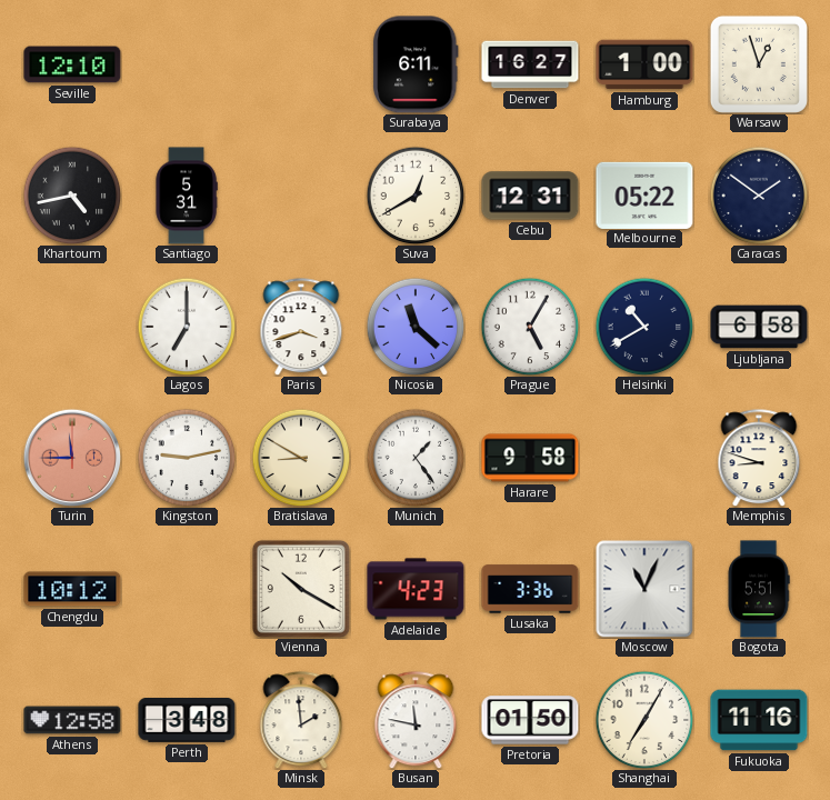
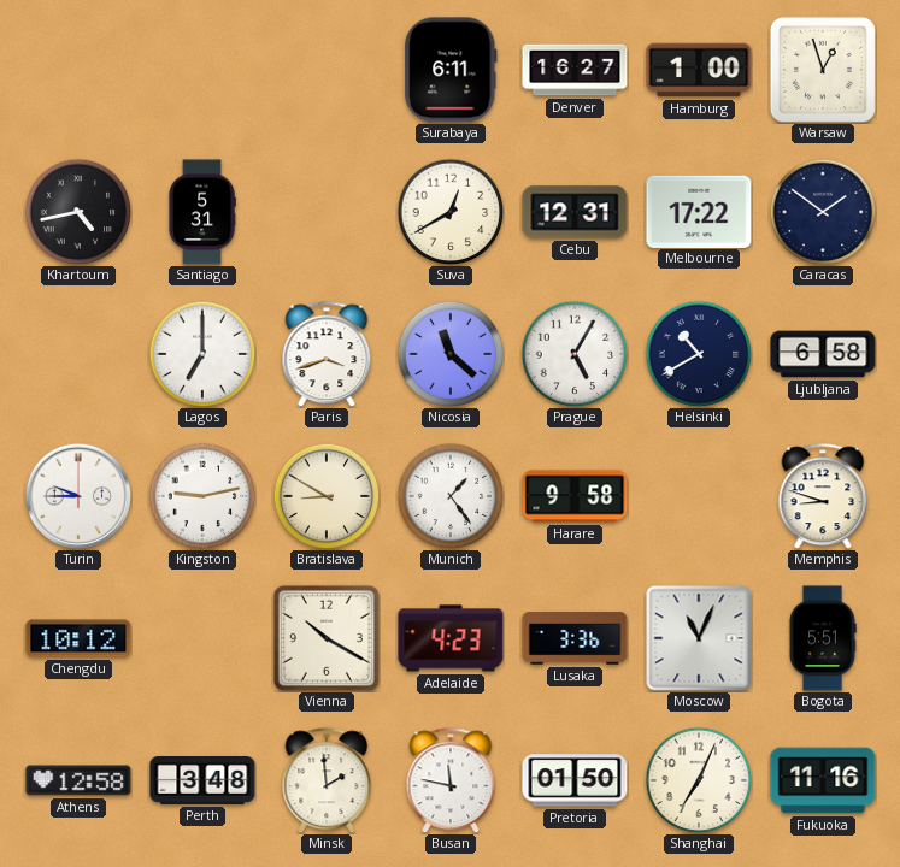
Seville: 12:10 -> none
Melbourne: 05:22 -> 17:22
Turin: 11:45 -> 9:45
Turin dial: salmon -> white
Shanghai: 7:05 -> 7:04
